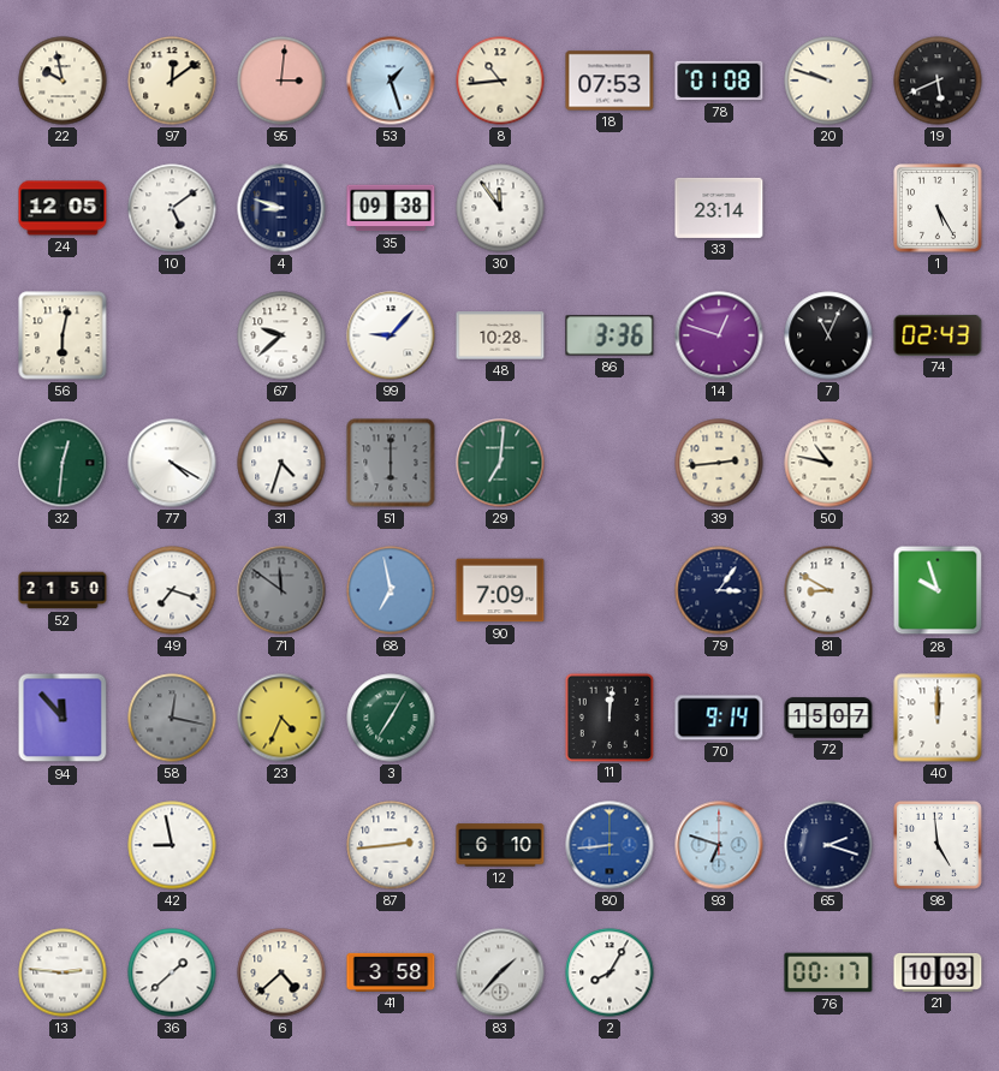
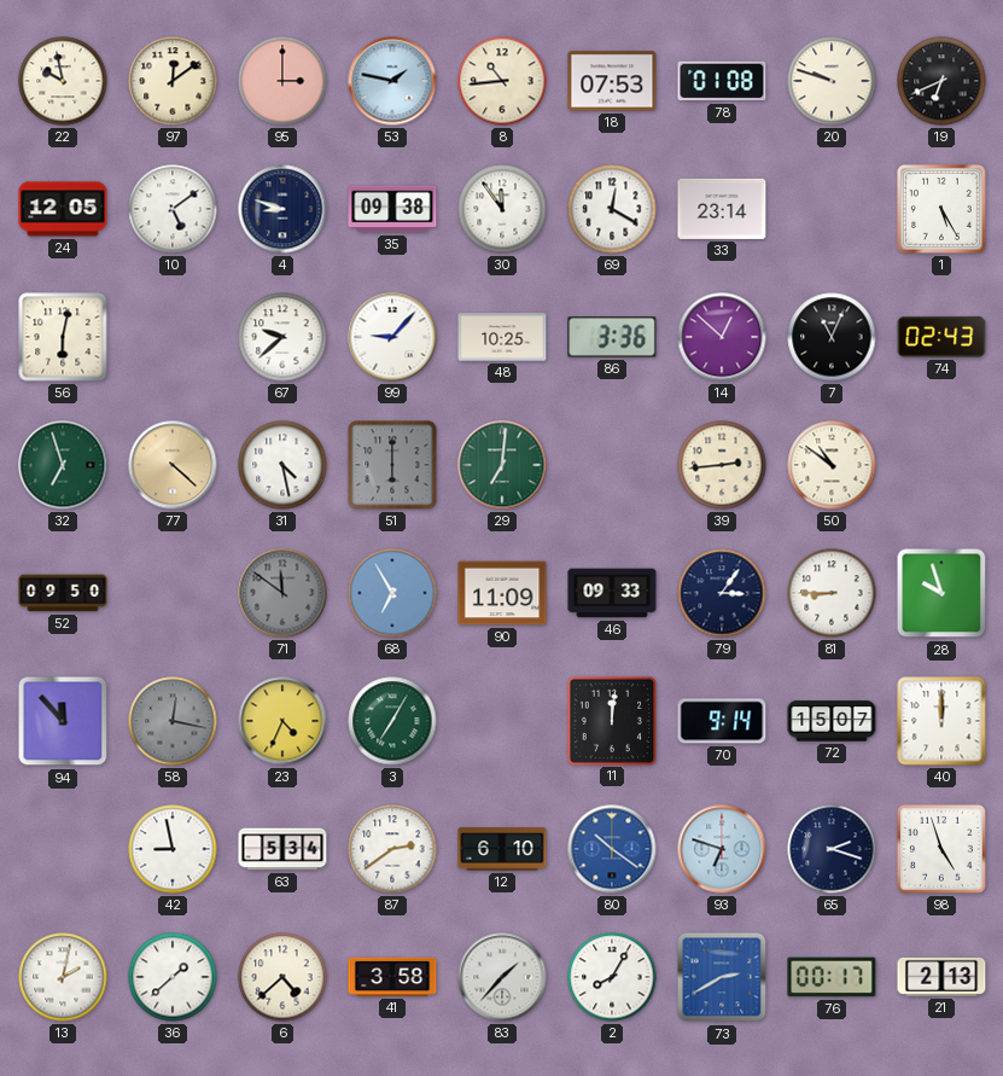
95: 3:01 -> 3:00
53: 1:27 -> 1:47
19: 5:41 -> 6:41
69: none -> 12:20
48: 10:28 -> 10:25
14: 12:48 -> 12:52
32: 12:31 -> 6:57
77: 4:20 -> 4:22
77 dial: white -> champagne
31: 4:33 -> 4:28
50: 10:47 -> 10:51
52: 21:50 -> 09:50
49: 7:18 -> none
68: 6:58 -> 6:55
90: 7:09 -> 11:09
46: none -> 09:33
81: 8:50 -> 8:45
63: none -> 5:34
87: 2:44 -> 2:39
80: 8:44 -> 10:21
98: 4:59 -> 4:57
13: 2:46 -> 2:02
73: none -> 2:40
21: 10:03 -> 2:13
